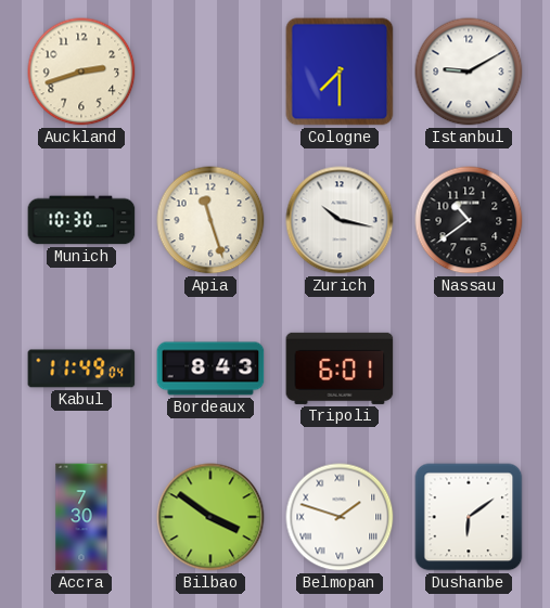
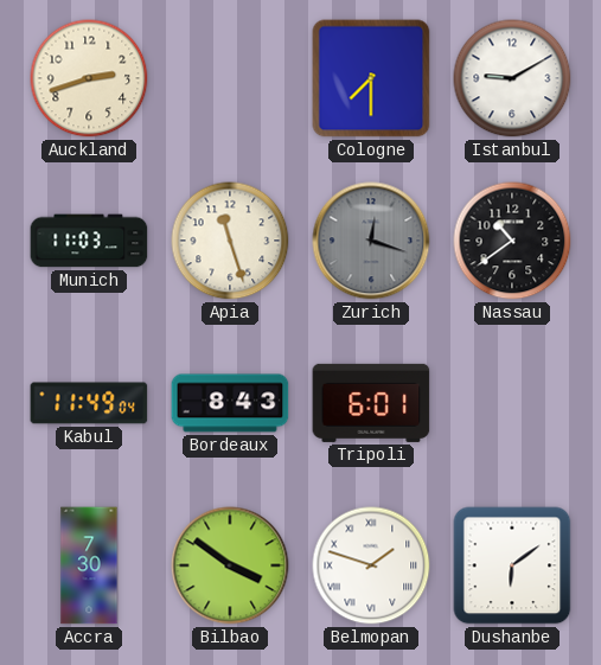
Munich: 10:30 -> 11:03
Zurich: 10:17 -> 12:18
Zurich dial: white -> grey
